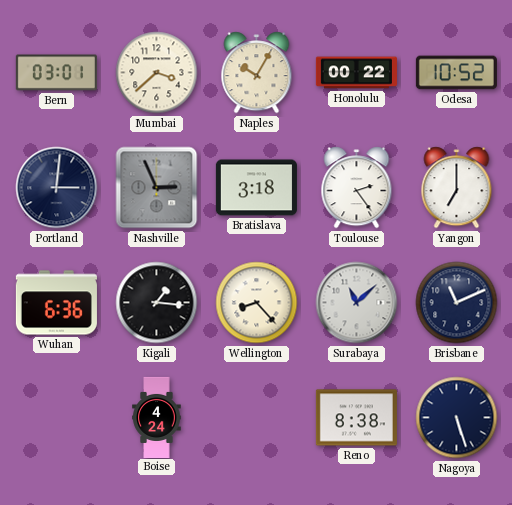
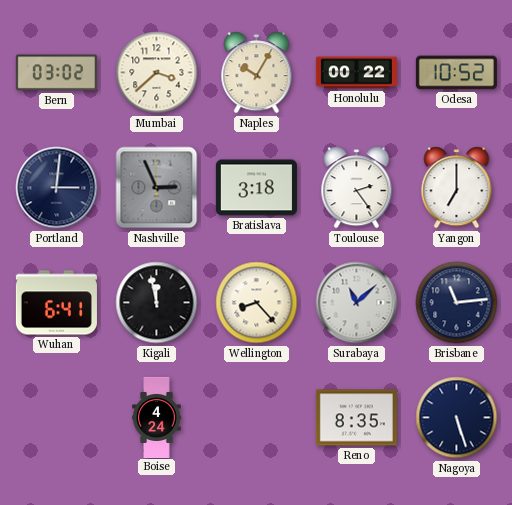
Bern: 03:01 -> 03:02
Wuhan: 6:36 -> 6:41
Kigali: 1:16 -> 11:58
Brisbane: 11:11 -> 11:14
Reno: 8:38 -> 8:35
